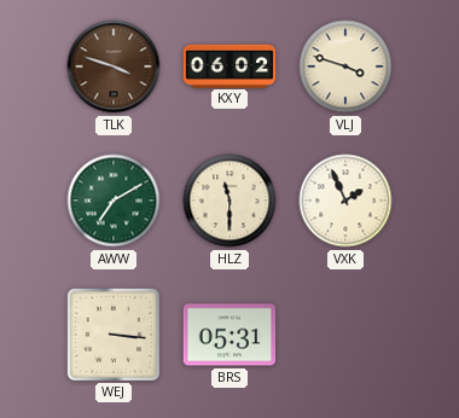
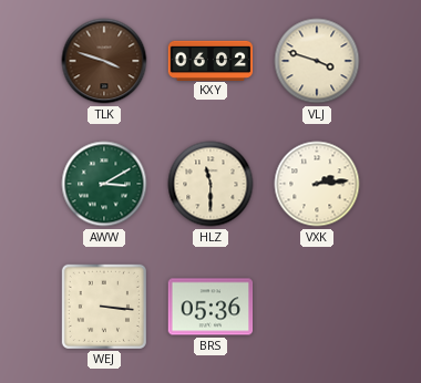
AWW: 7:10 -> 3:10
VXK: 1:56 -> 2:14
BRS: 05:31 -> 05:36
